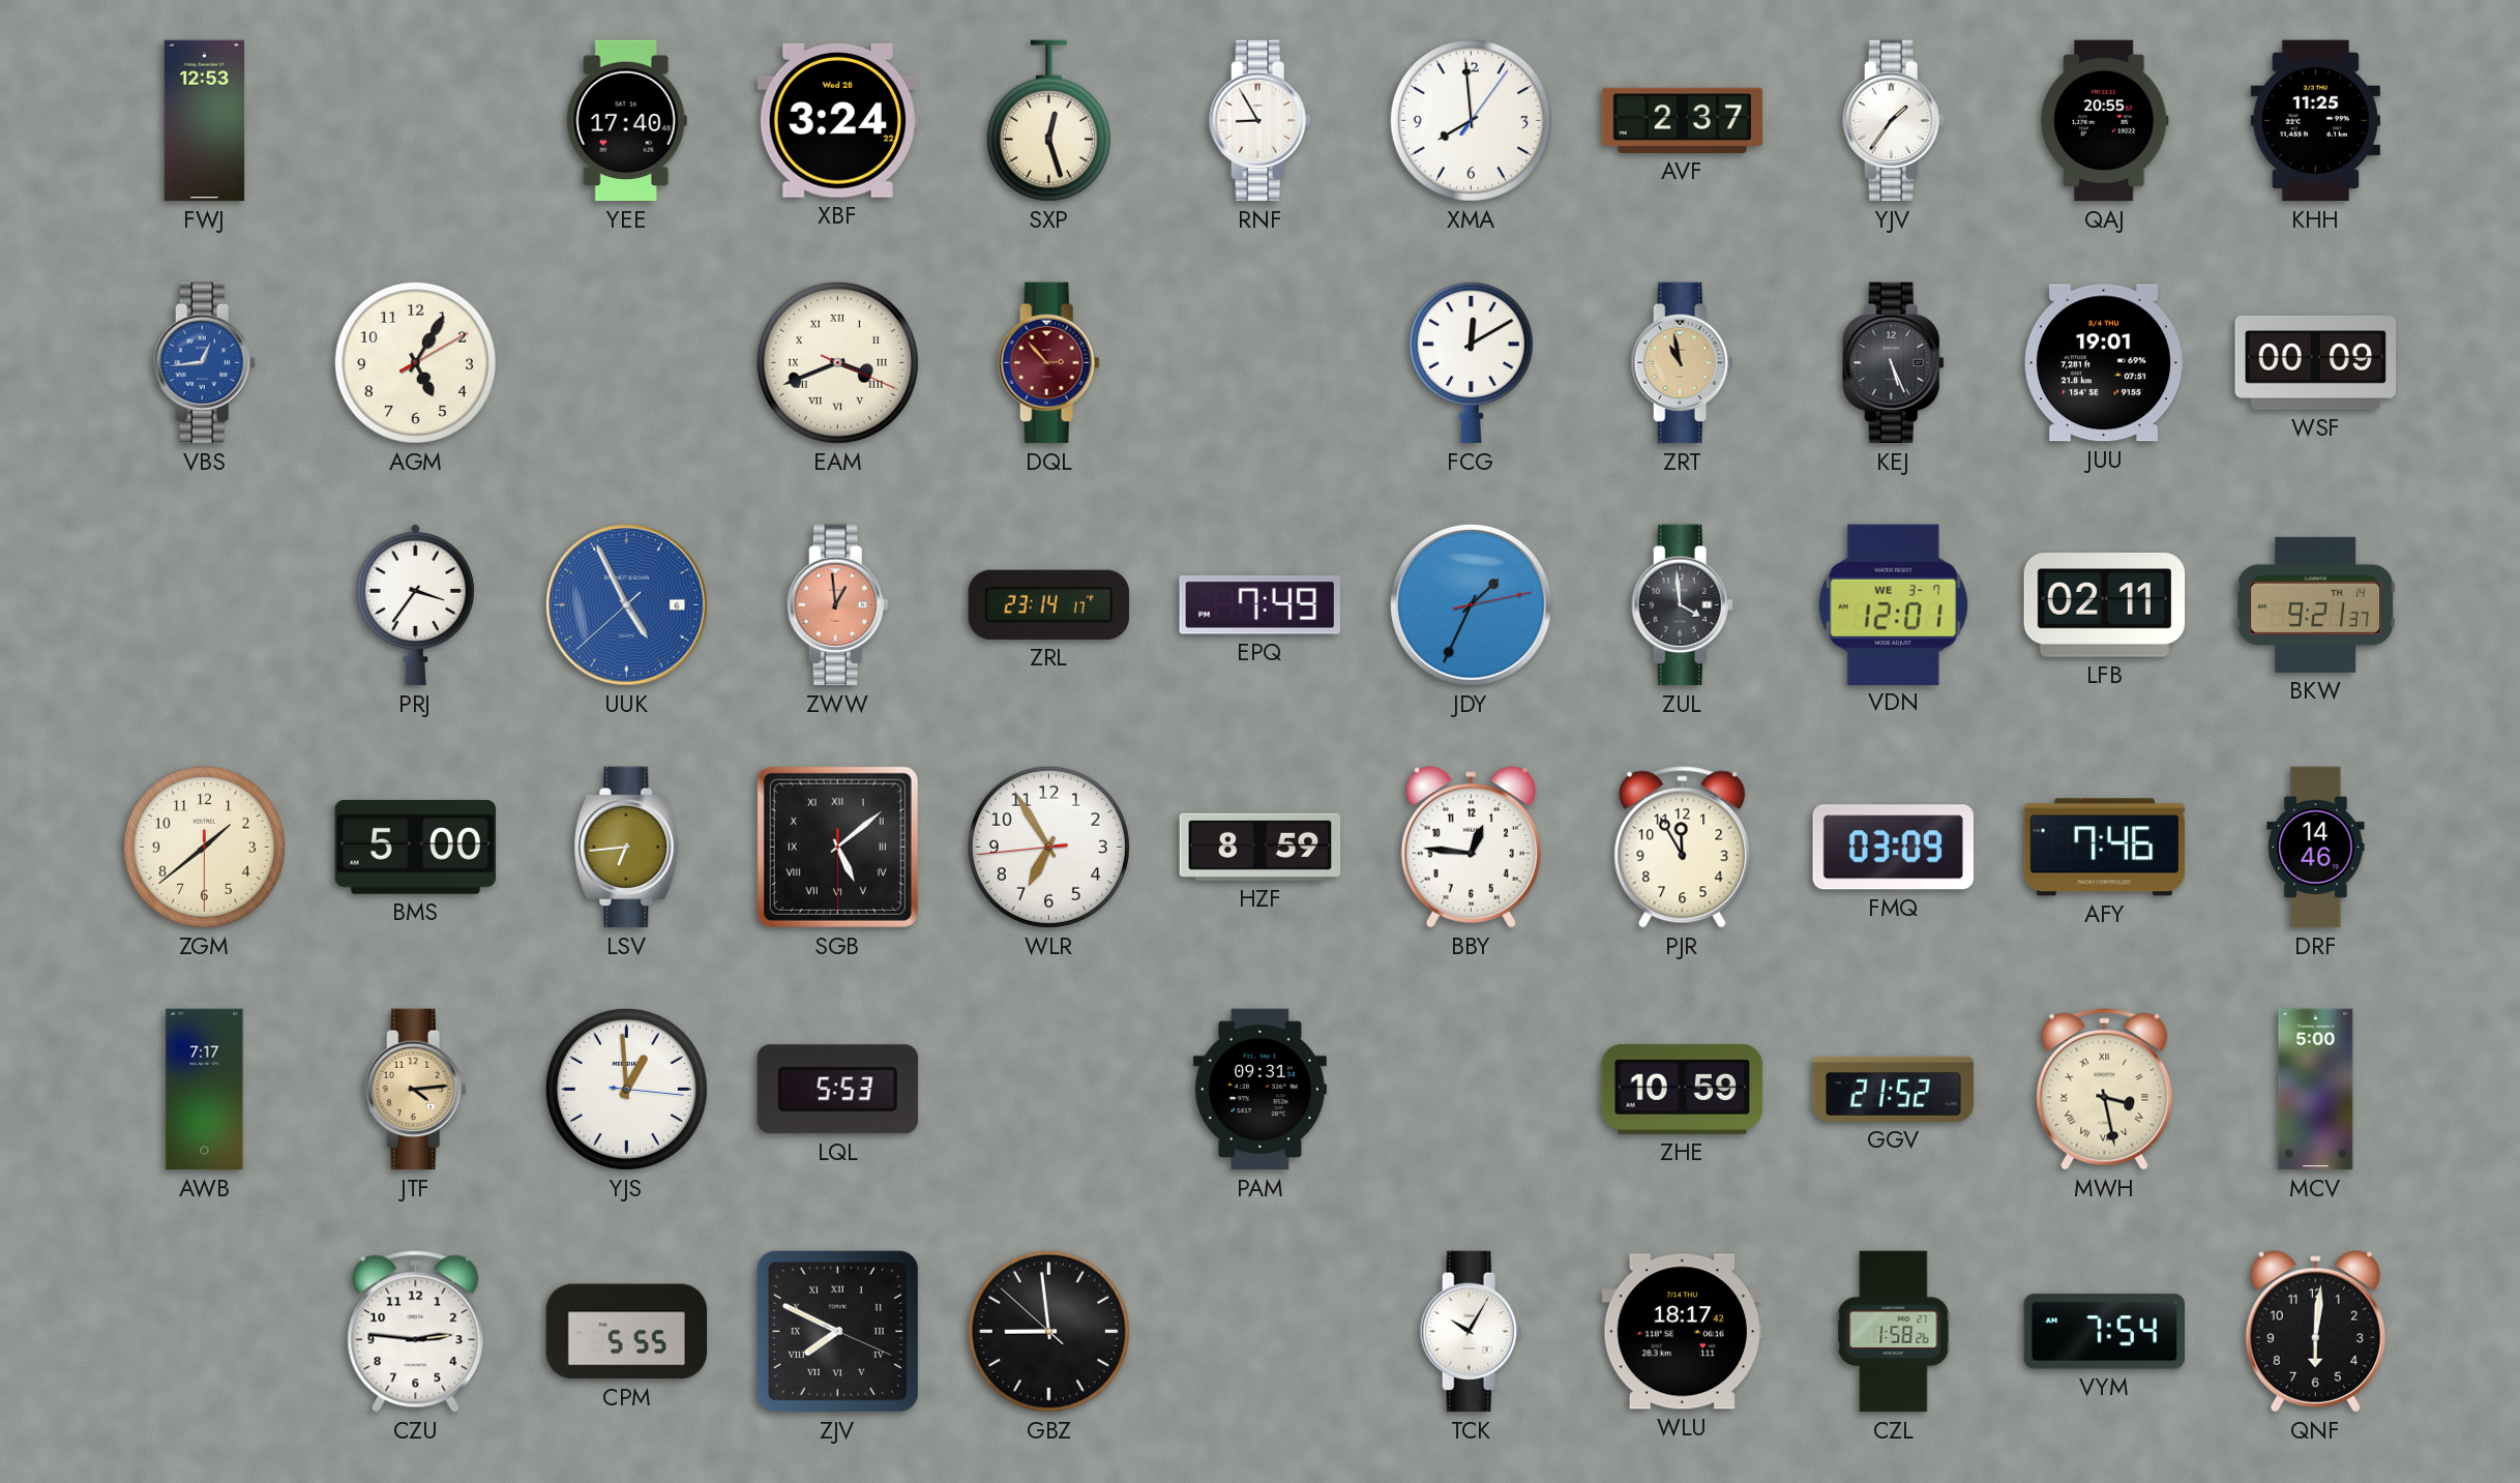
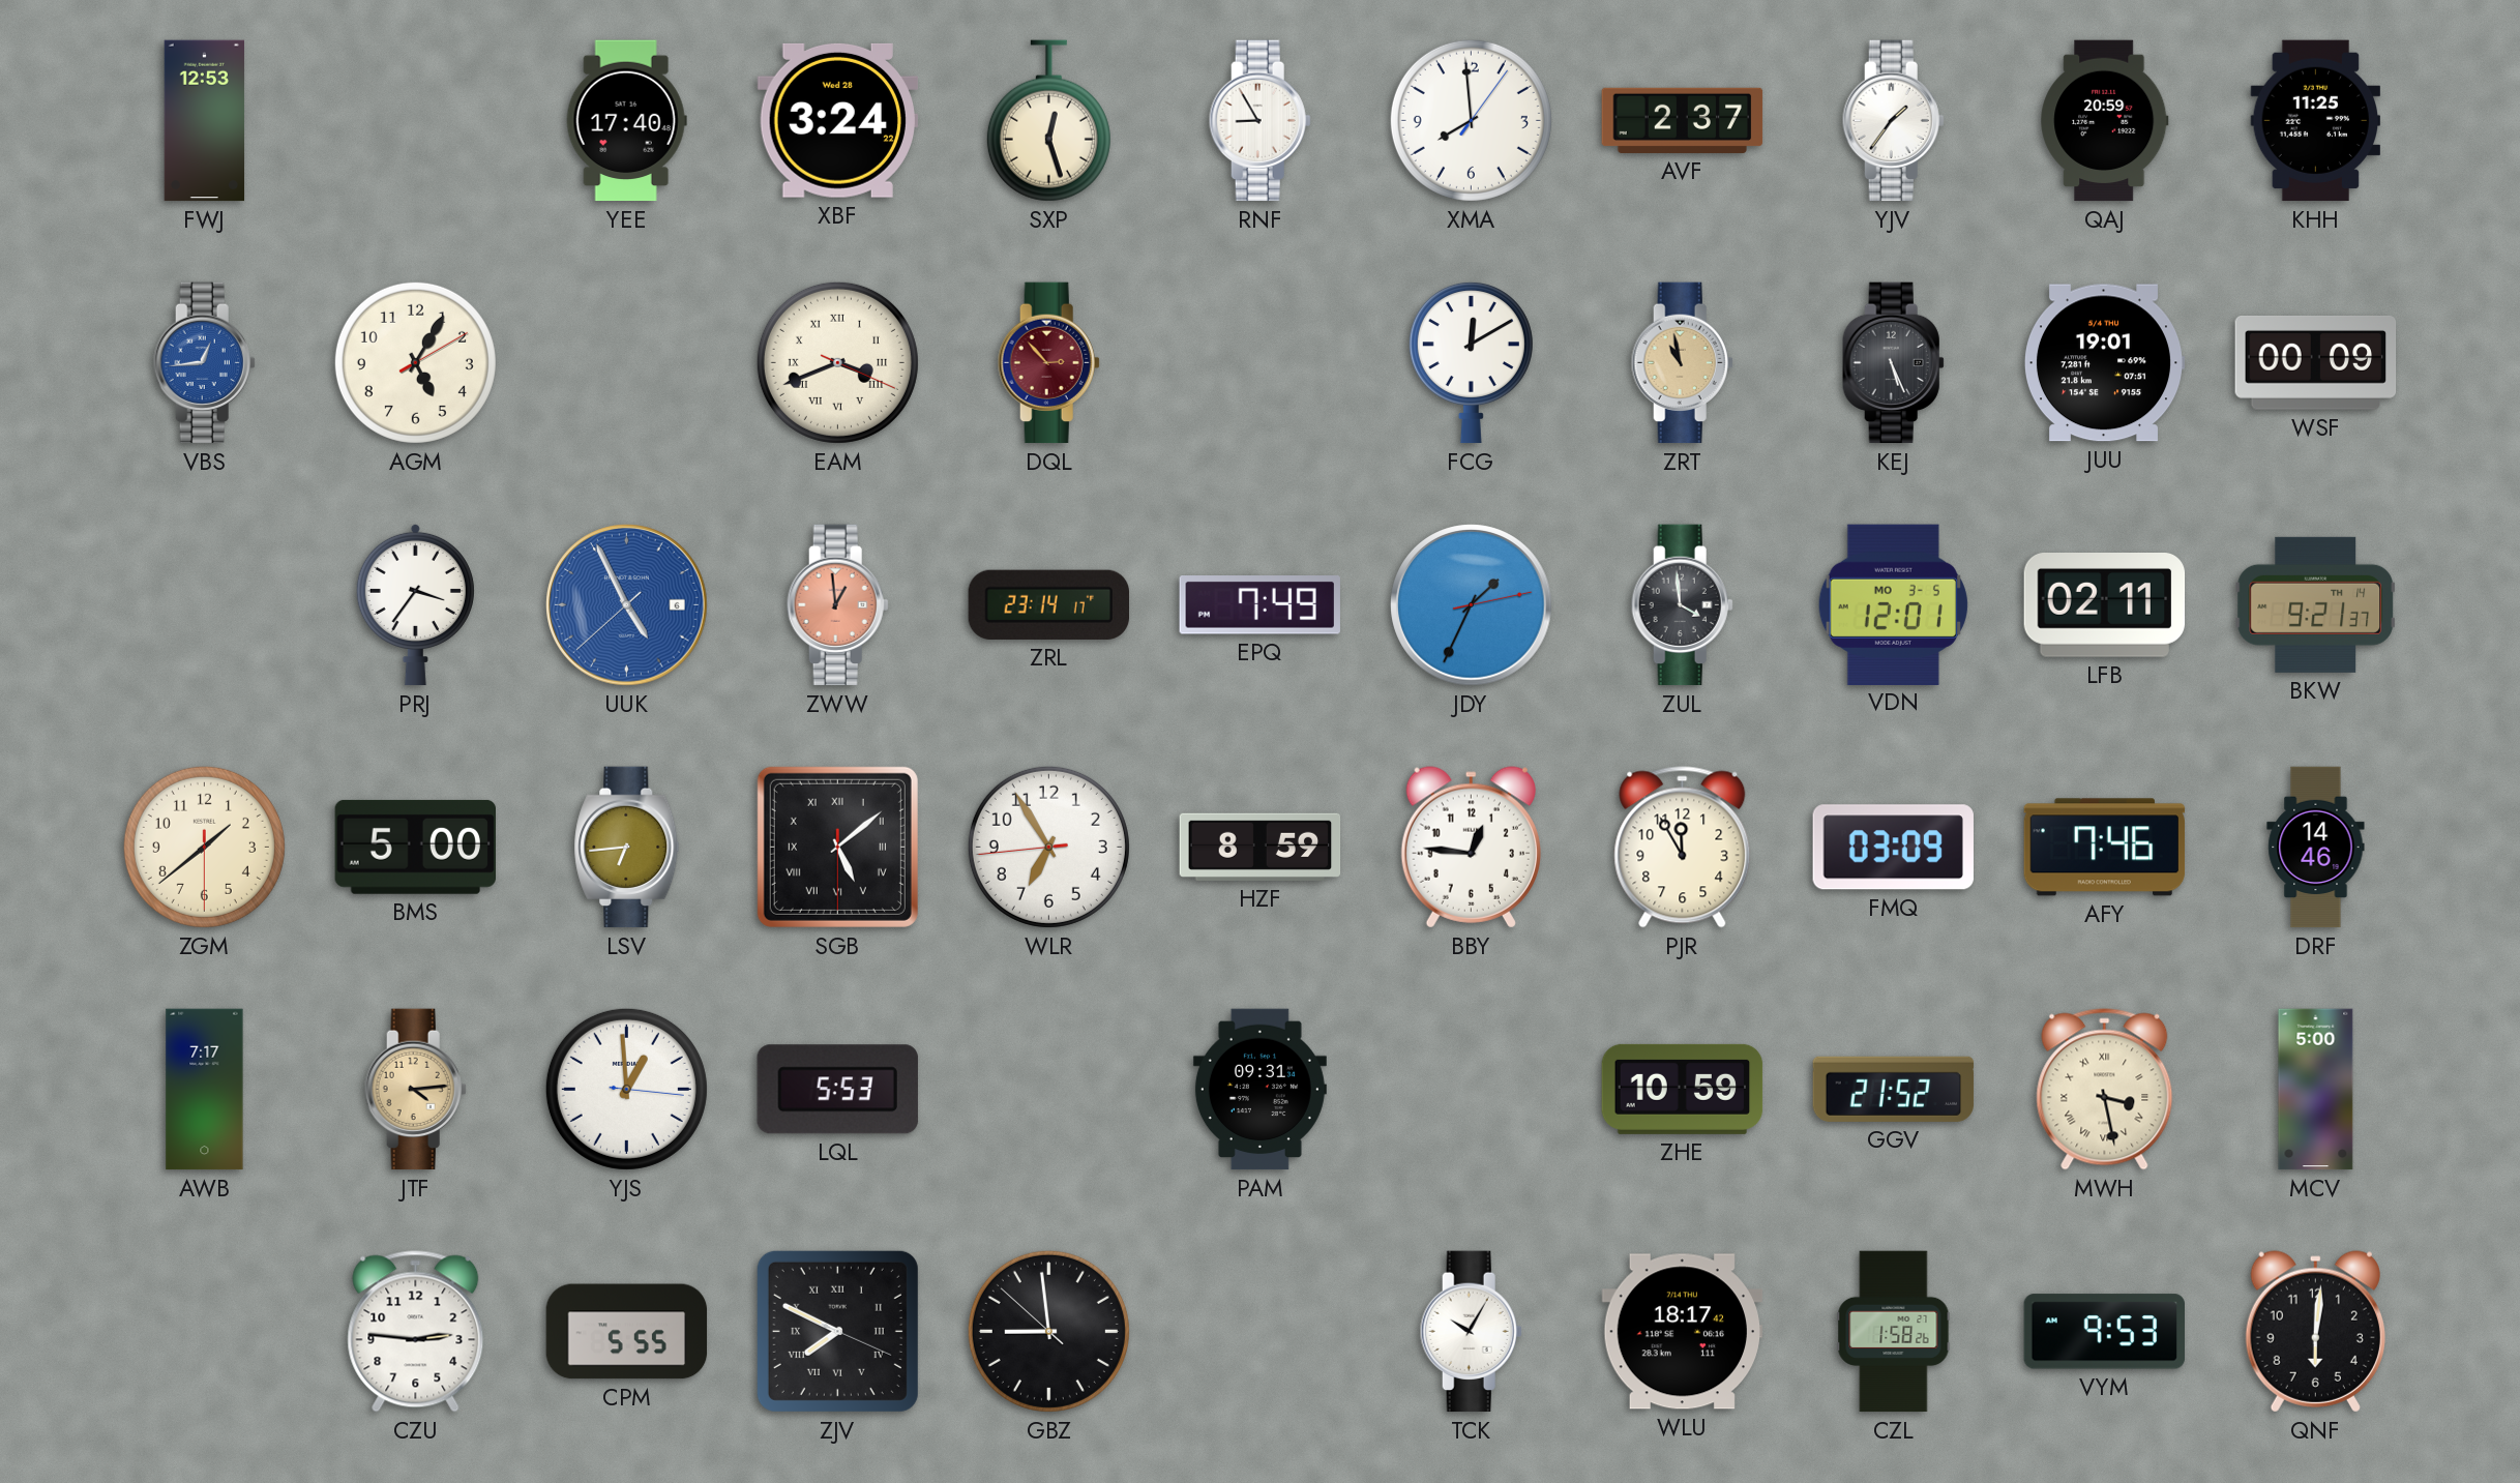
QAJ: 20:55 -> 20:59
VDN date: WE 3-7 -> MO 3-5
VYM: 7:54 -> 9:53
